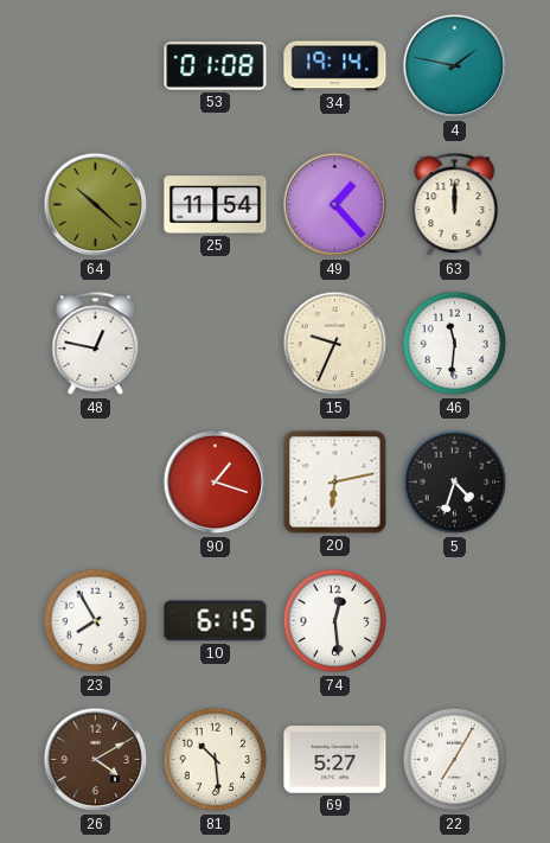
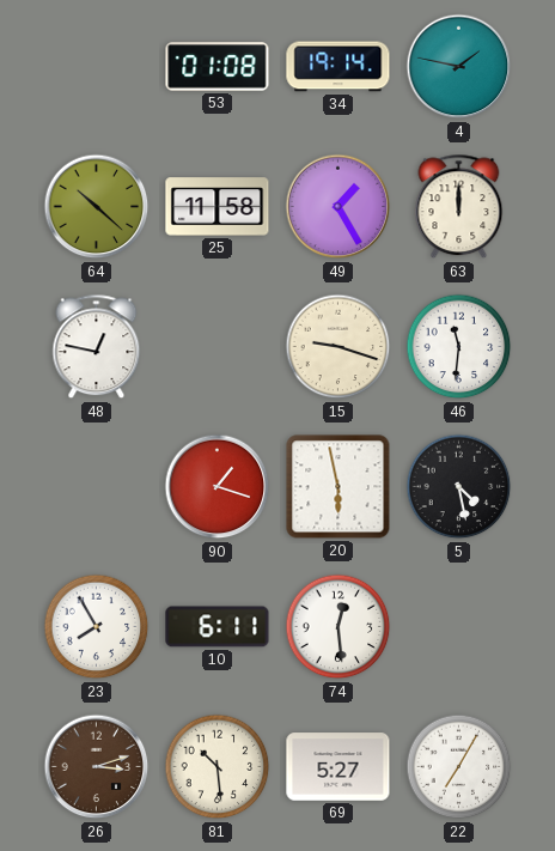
25: 11:54 -> 11:58
49: 1:23 -> 1:25
15: 9:34 -> 9:18
20: 6:13 -> 5:58
5: 4:33 -> 4:28
10: 6:15 -> 6:11
26: 4:10 -> 3:12
